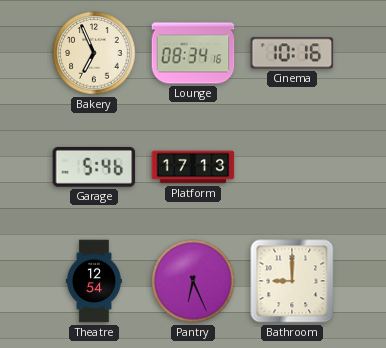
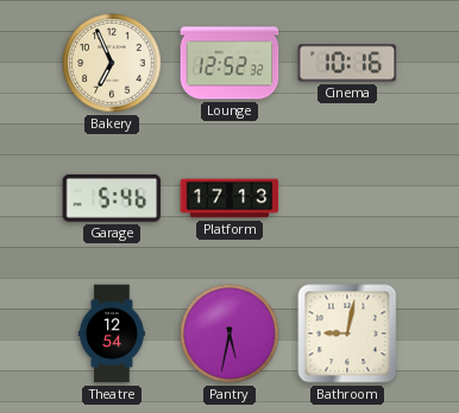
Lounge: 08:34 -> 12:52
Pantry: 6:26 -> 5:32
Bathroom: 9:00 -> 9:02
